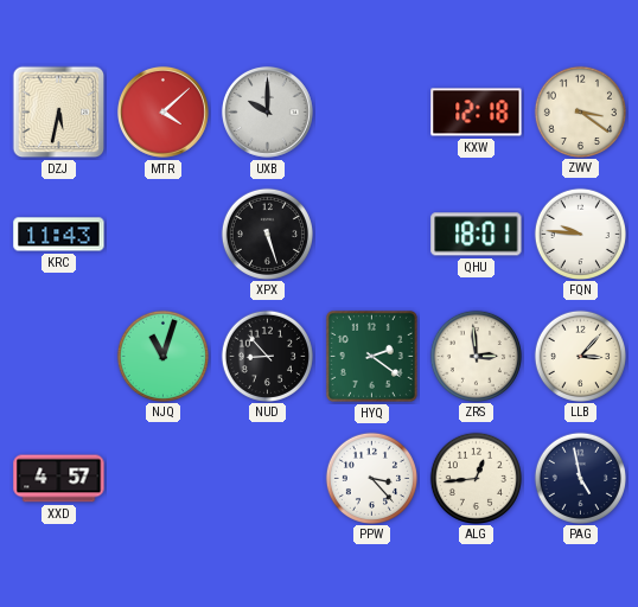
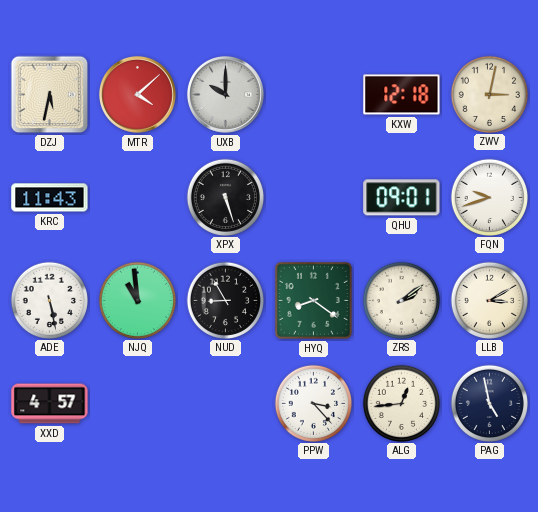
ZWV: 3:21 -> 3:02
QHU: 18:01 -> 09:01
FQN: 9:46 -> 9:42
ADE: none -> 5:28
NJQ: 11:03 -> 10:59
NUD: 8:53 -> 8:55
HYQ: 2:21 -> 8:21
ZRS: 2:59 -> 2:09
LLB: 3:07 -> 3:10
